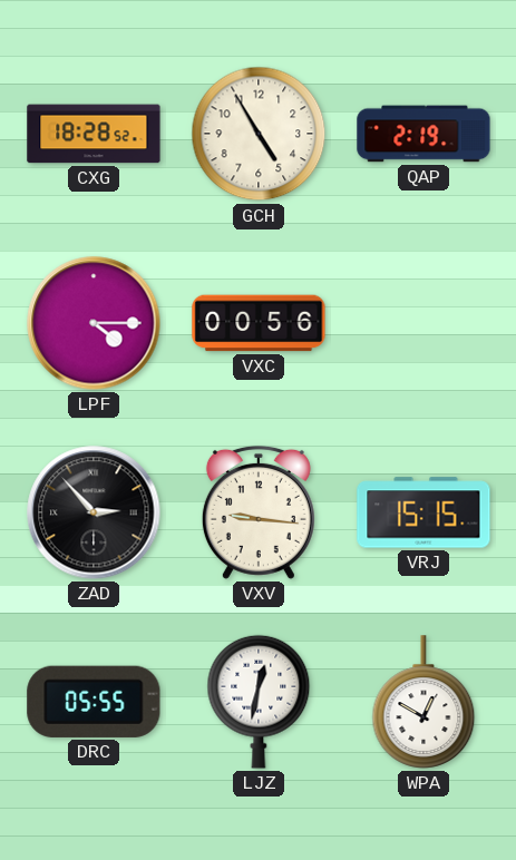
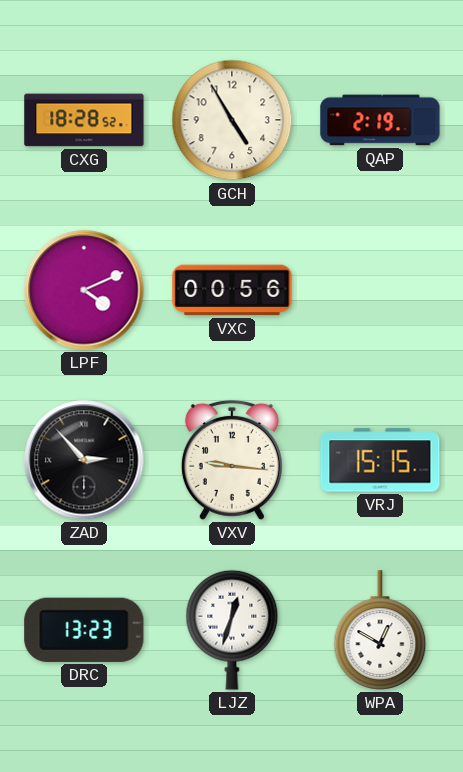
LPF: 4:15 -> 4:11
DRC: 05:55 -> 13:23
LJZ: 12:32 -> 12:33
